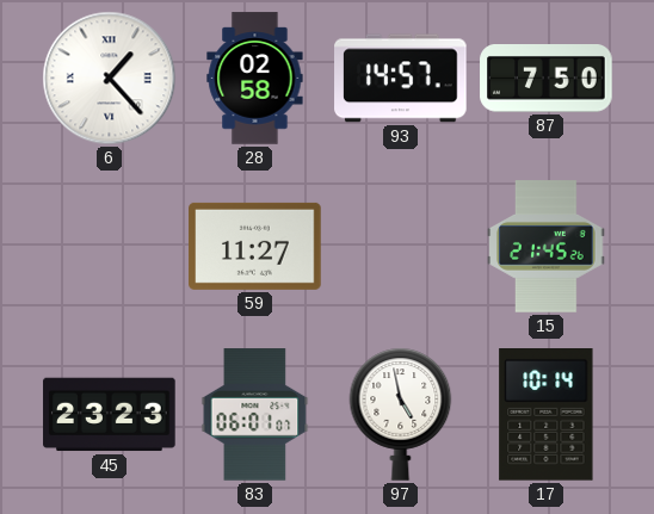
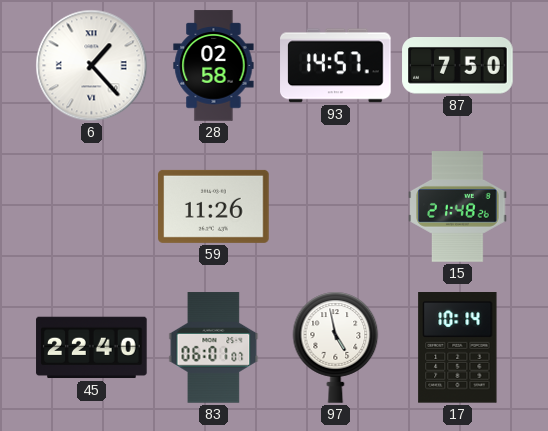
59: 11:27 -> 11:26
15: 21:45 -> 21:48
45: 23:23 -> 22:40
